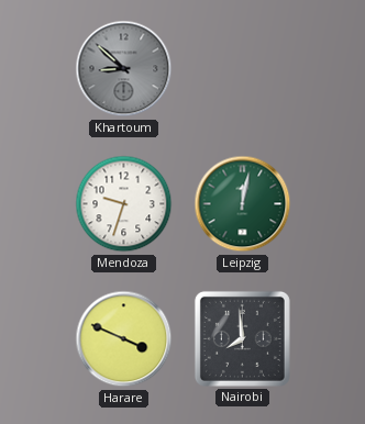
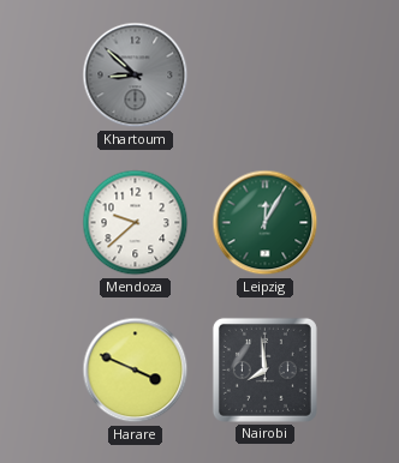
Mendoza: 9:33 -> 9:38
Leipzig: 12:02 -> 12:05
